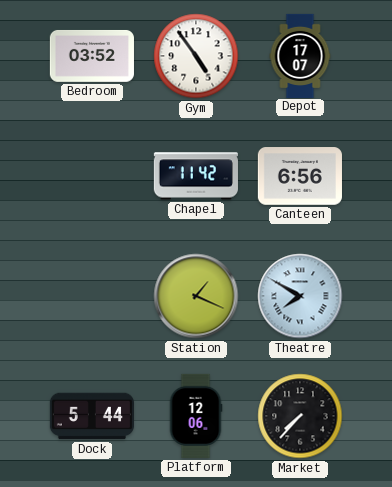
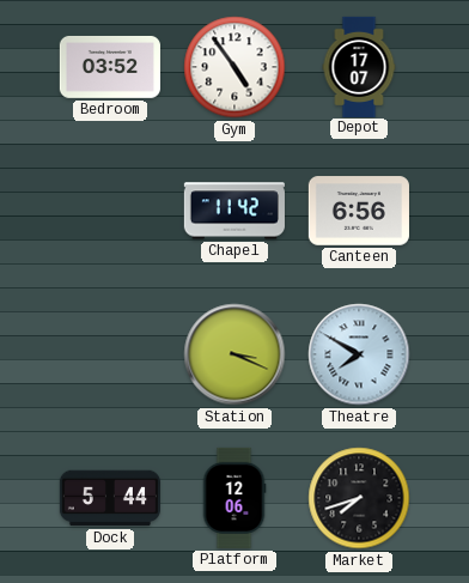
Station: 1:19 -> 3:19
Market: 7:37 -> 7:42
